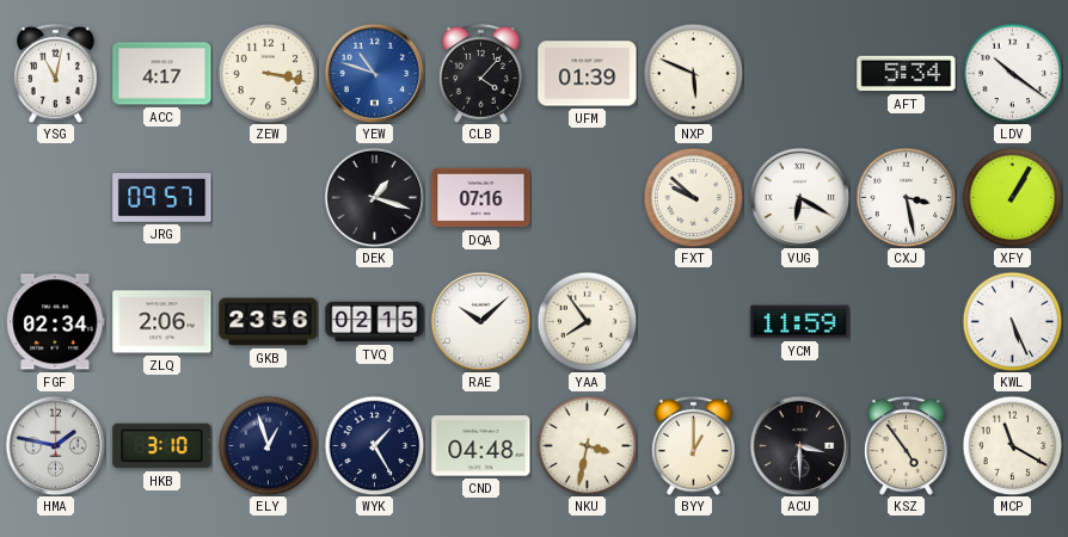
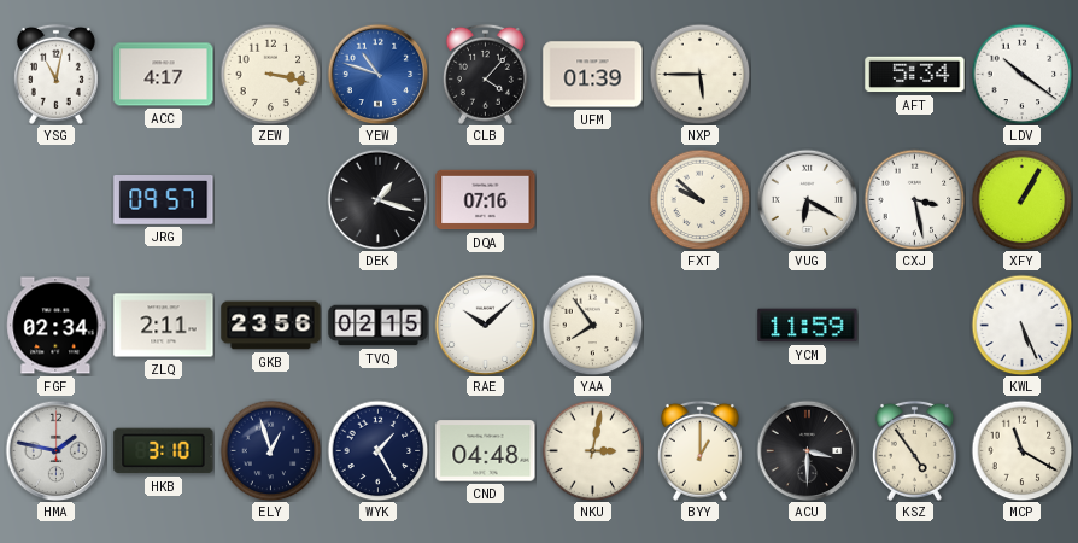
NXP: 5:49 -> 5:45
ZLQ: 2:06 -> 2:11
NKU: 3:32 -> 3:02
